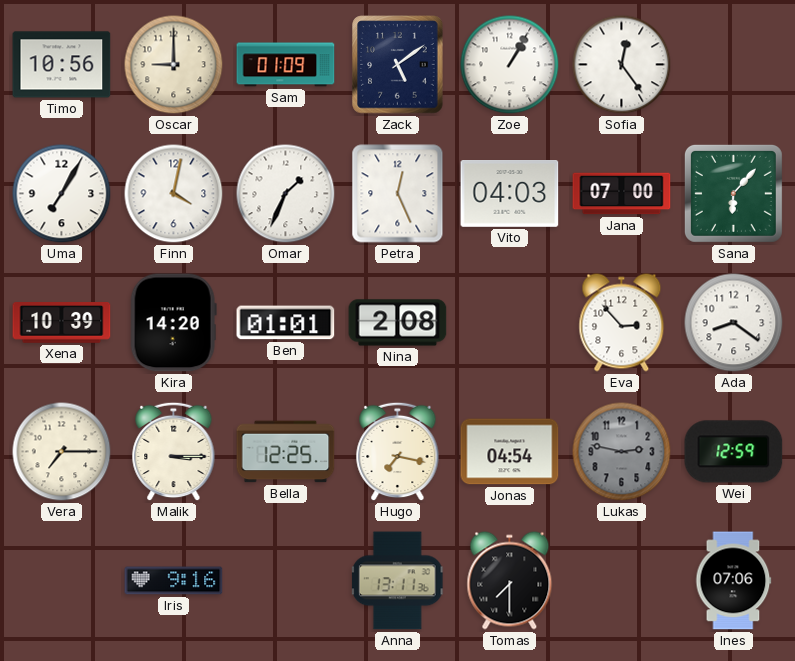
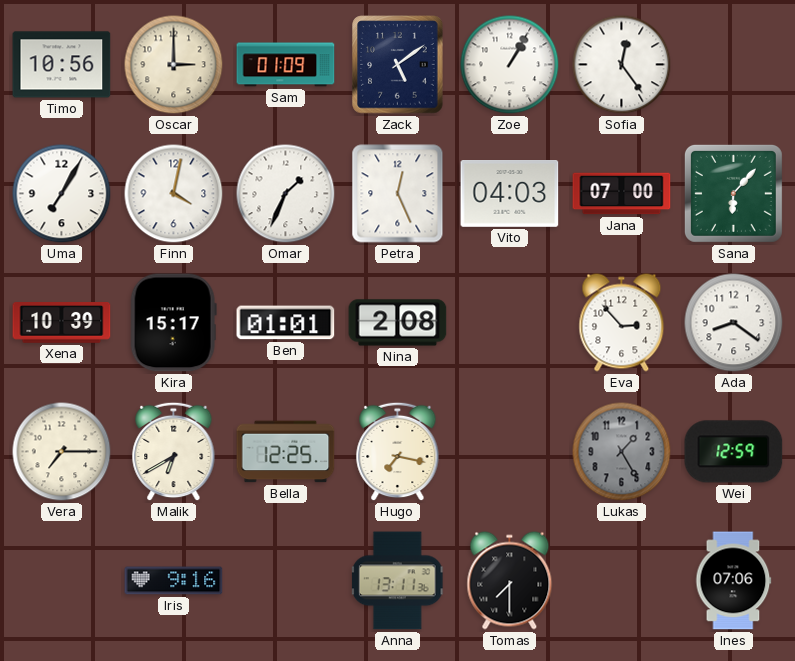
Oscar: 9:00 -> 3:00
Kira: 14:20 -> 15:17
Malik: 3:15 -> 6:40
Jonas: 04:54 -> none
Lukas: 2:47 -> 1:25
